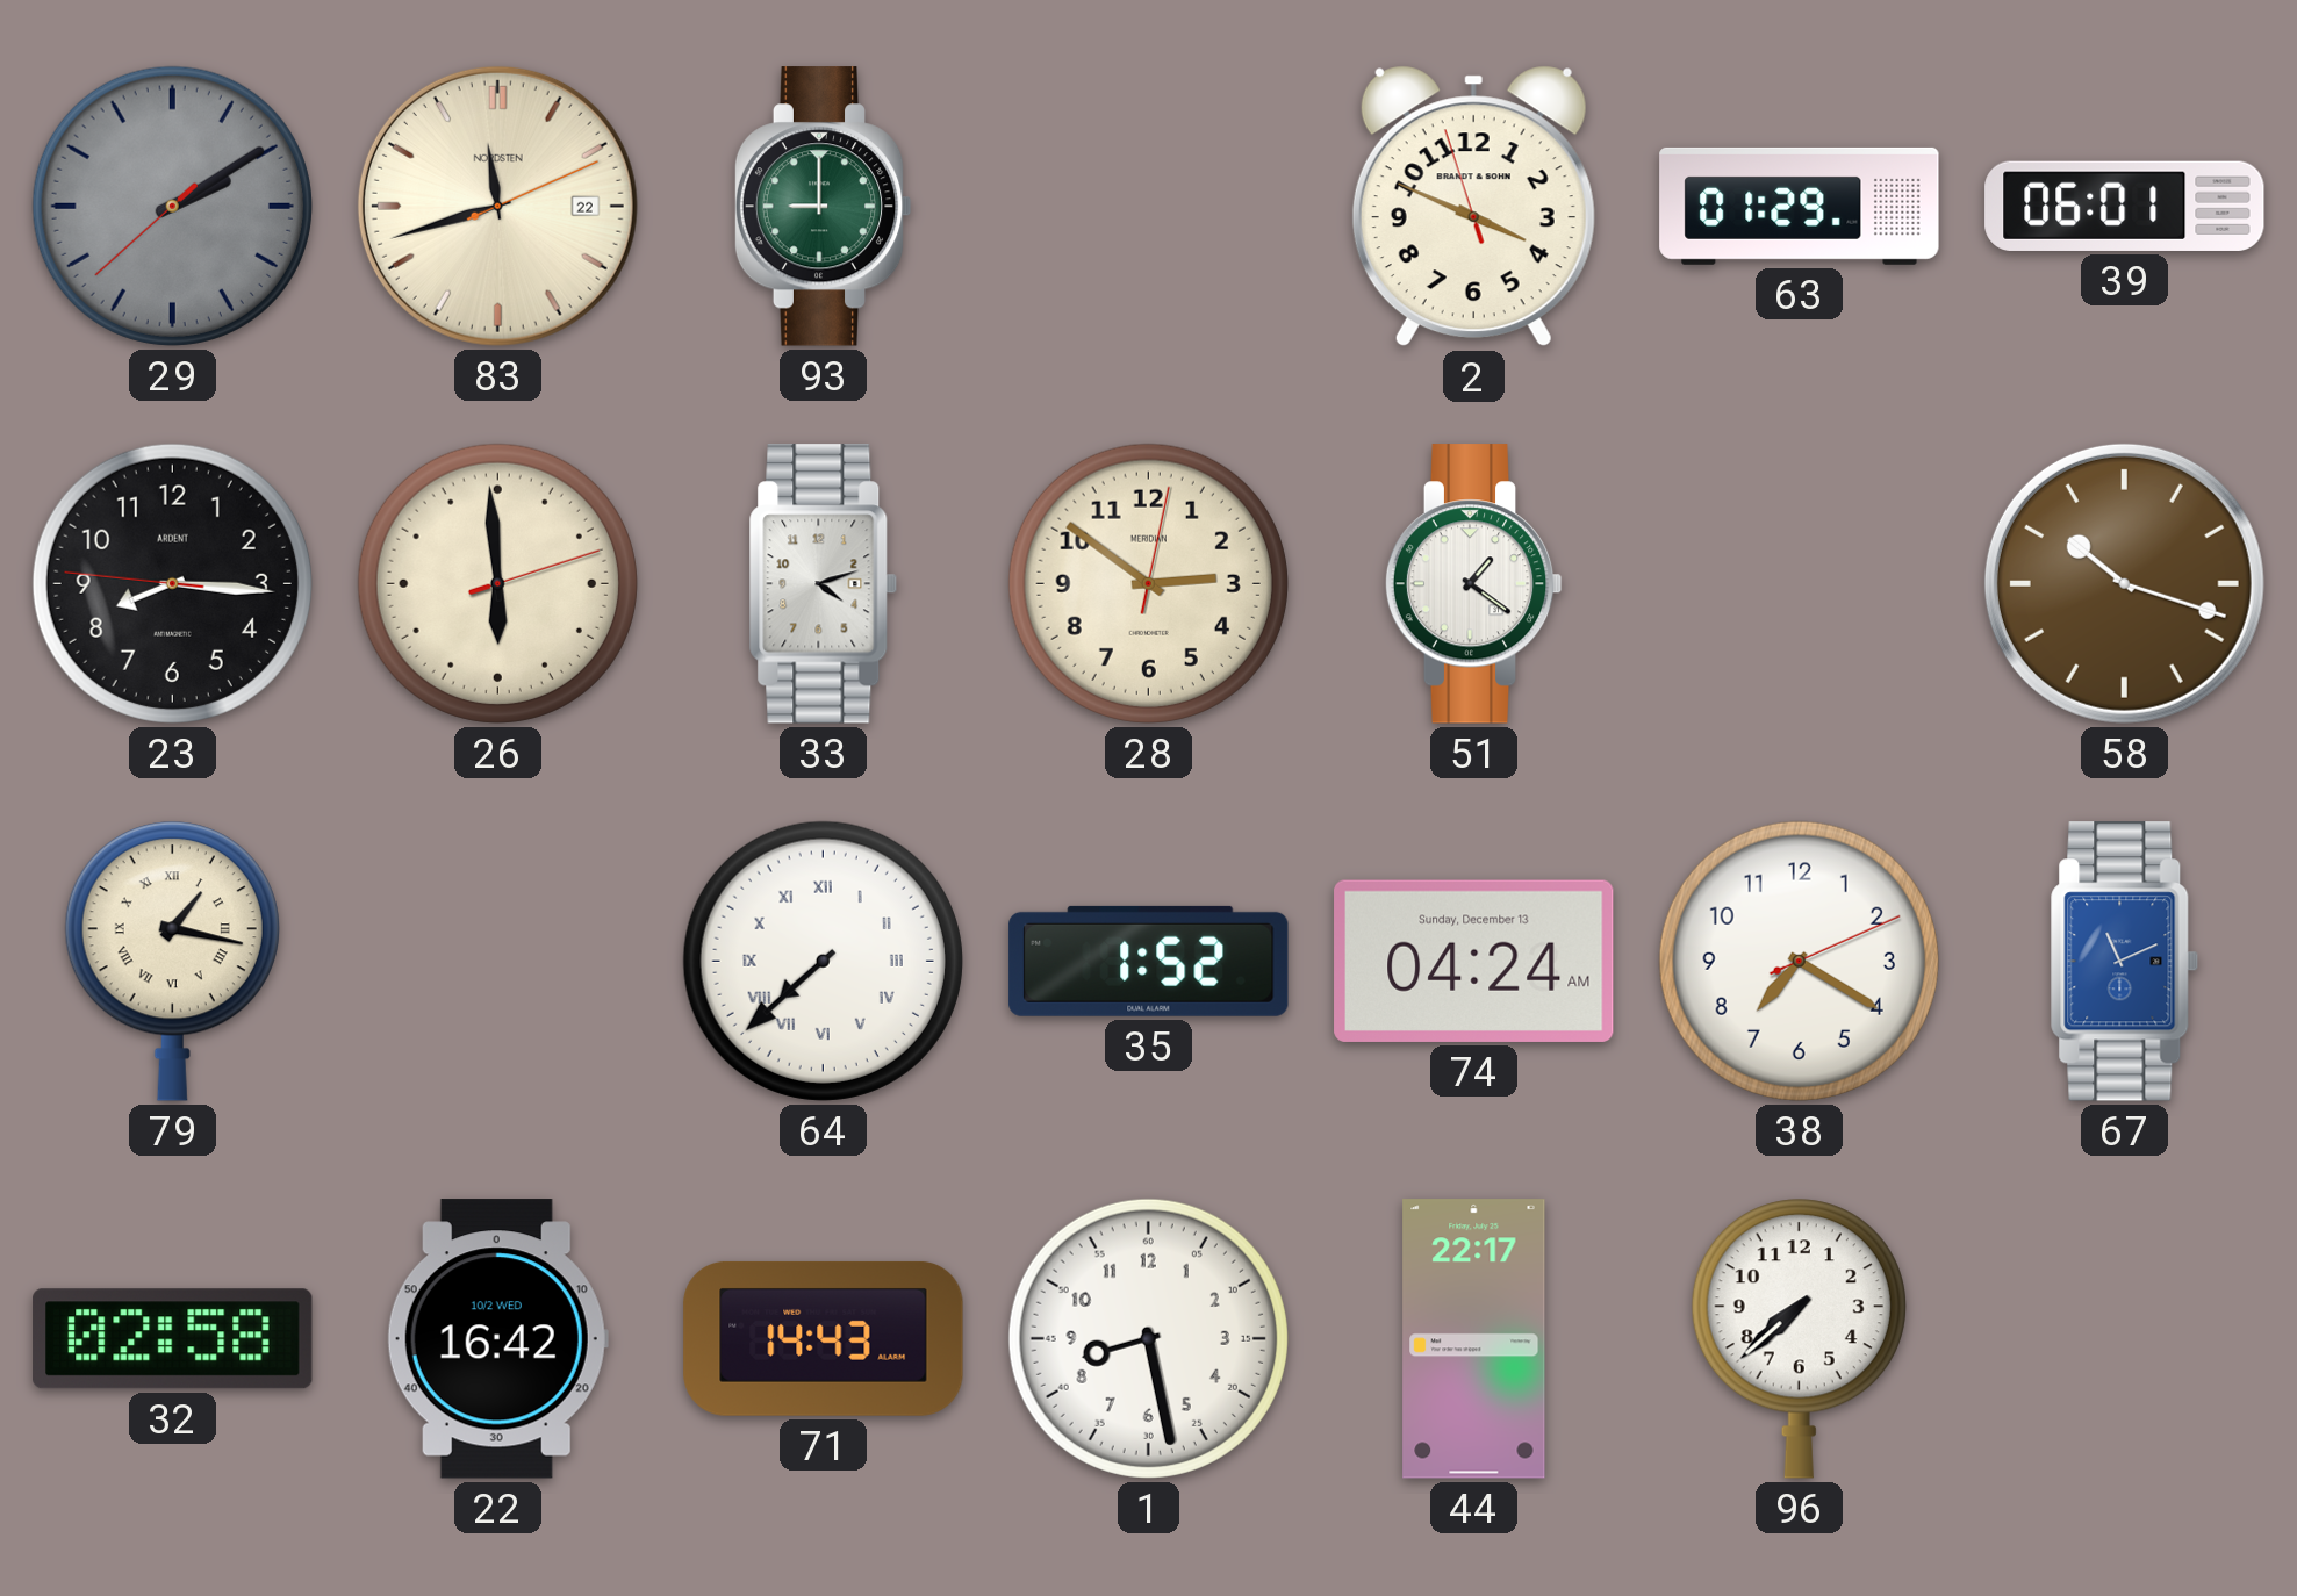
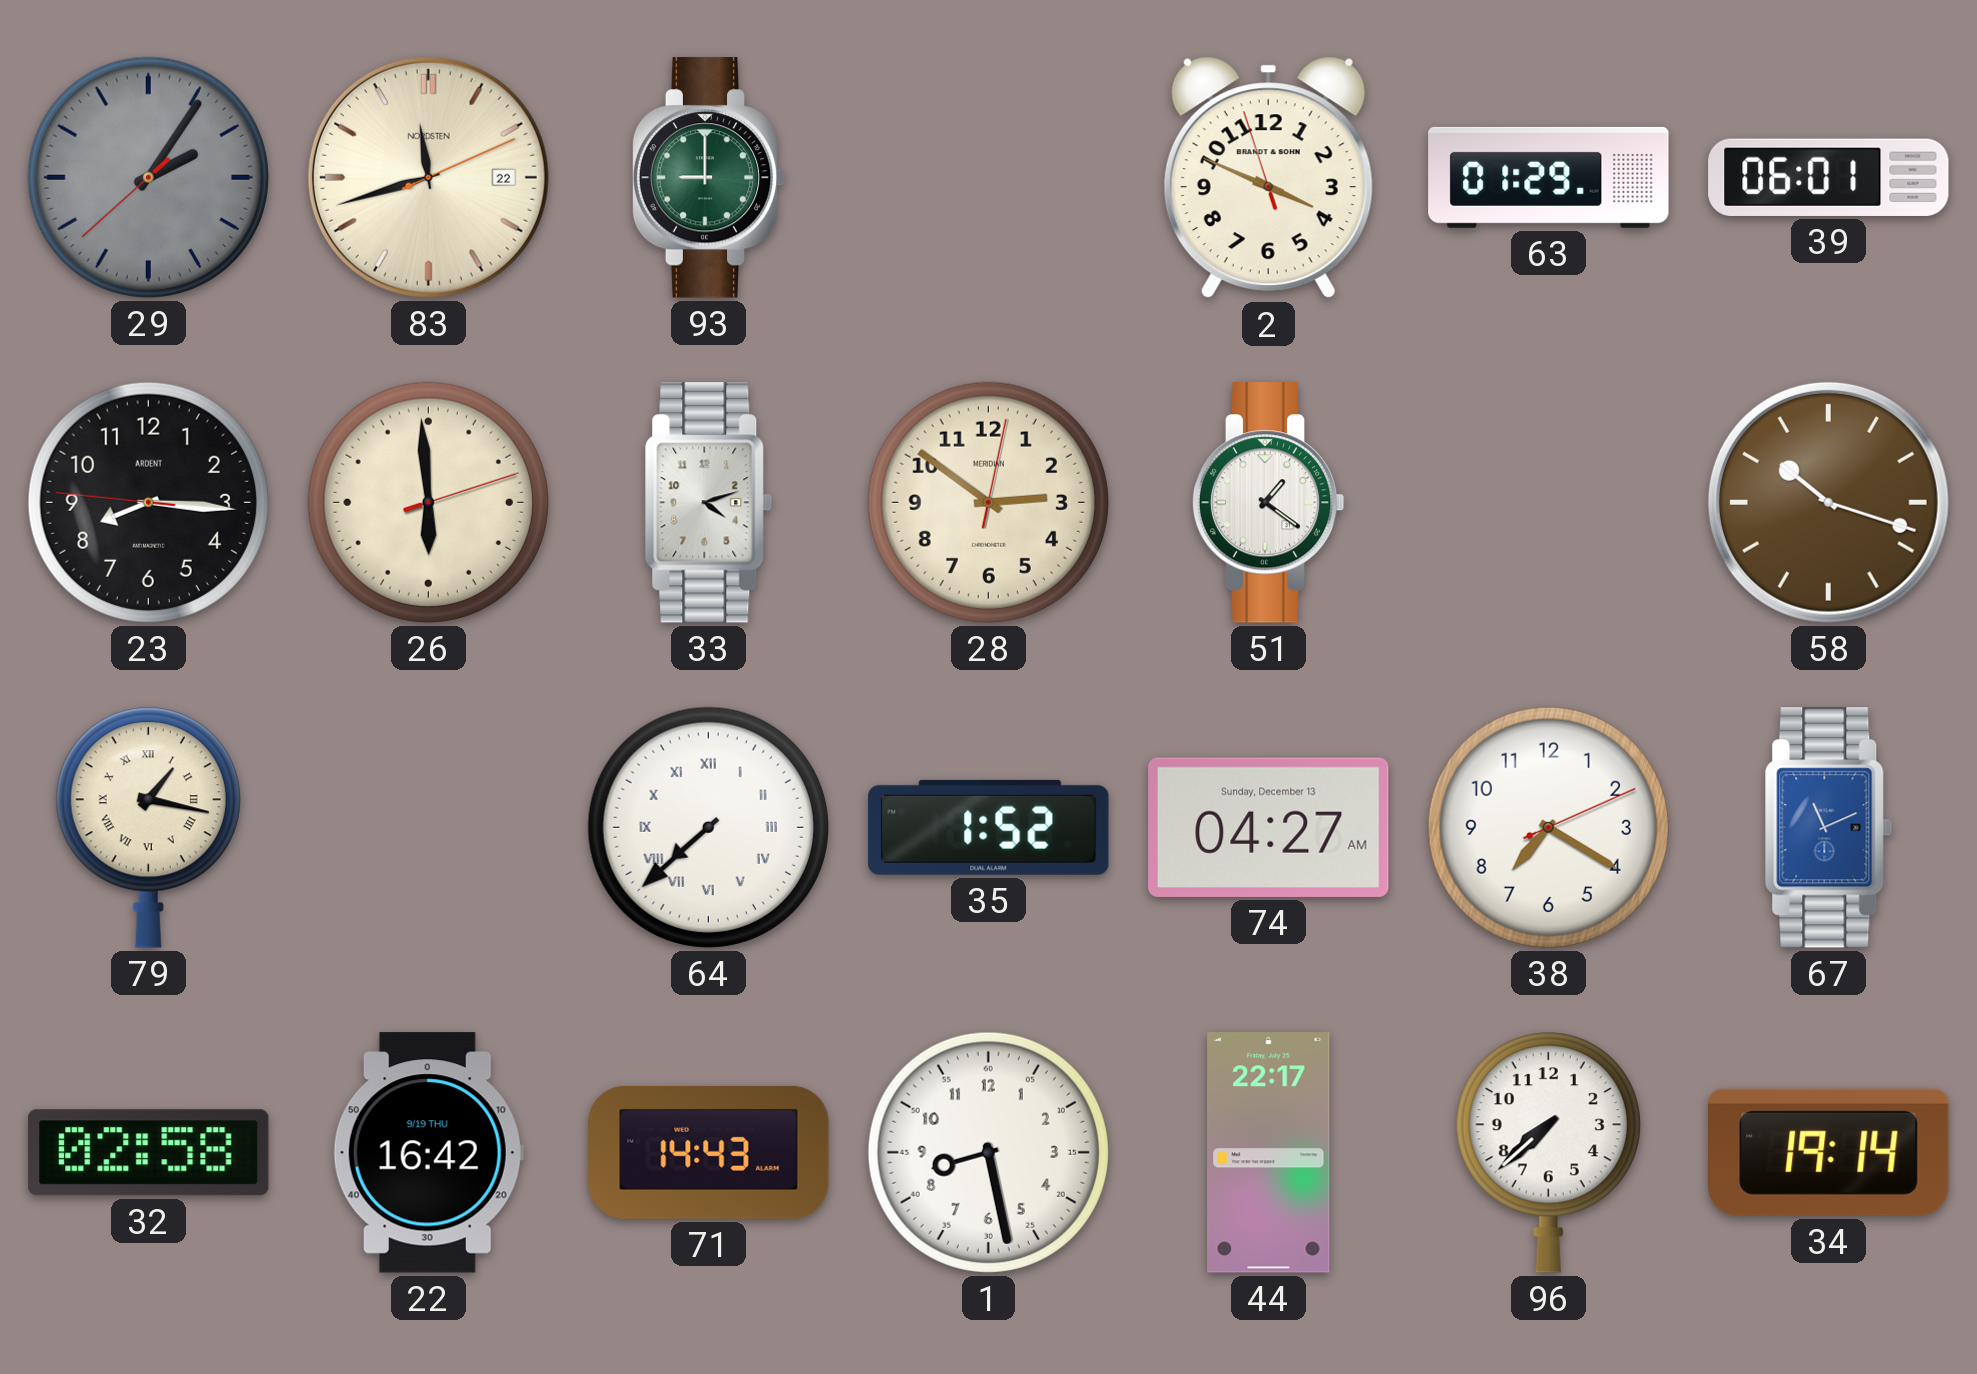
29: 2:09 -> 2:05
74: 04:24 -> 04:27
22 date: 10/2 WED -> 9/19 THU
34: none -> 19:14
